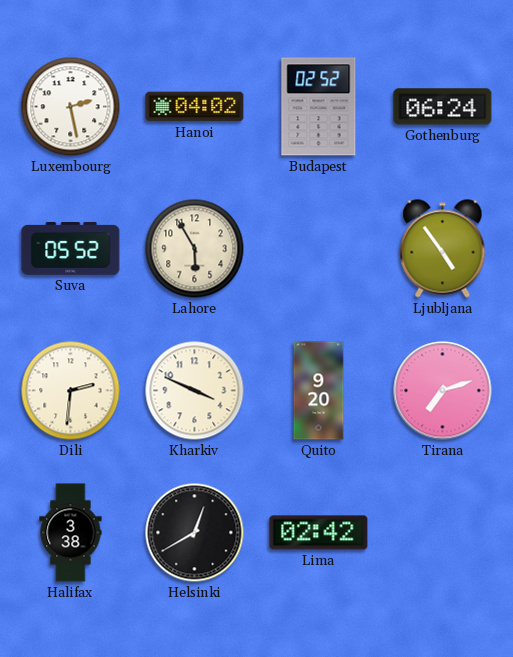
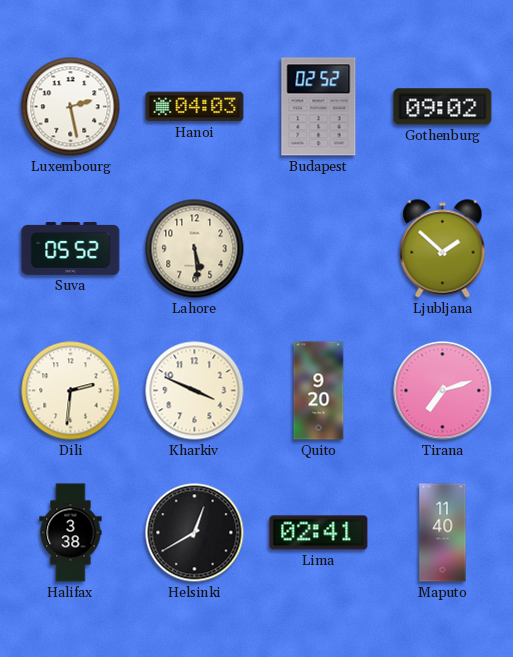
Hanoi: 04:02 -> 04:03
Gothenburg: 06:24 -> 09:02
Lahore: 5:55 -> 5:29
Ljubljana: 4:54 -> 1:52
Lima: 02:42 -> 02:41
Maputo: none -> 11:40
